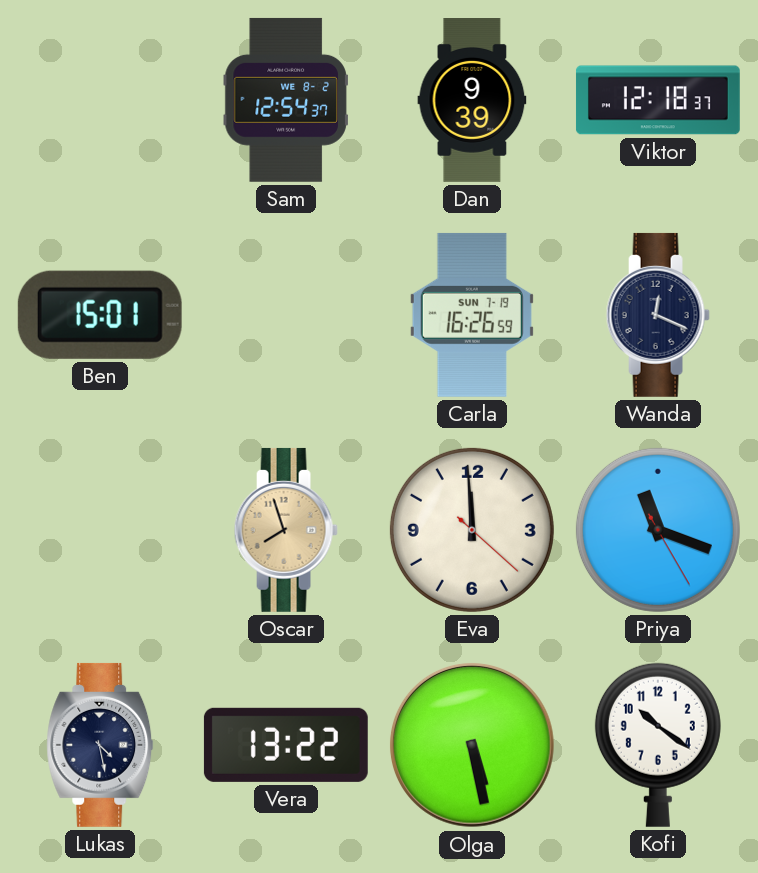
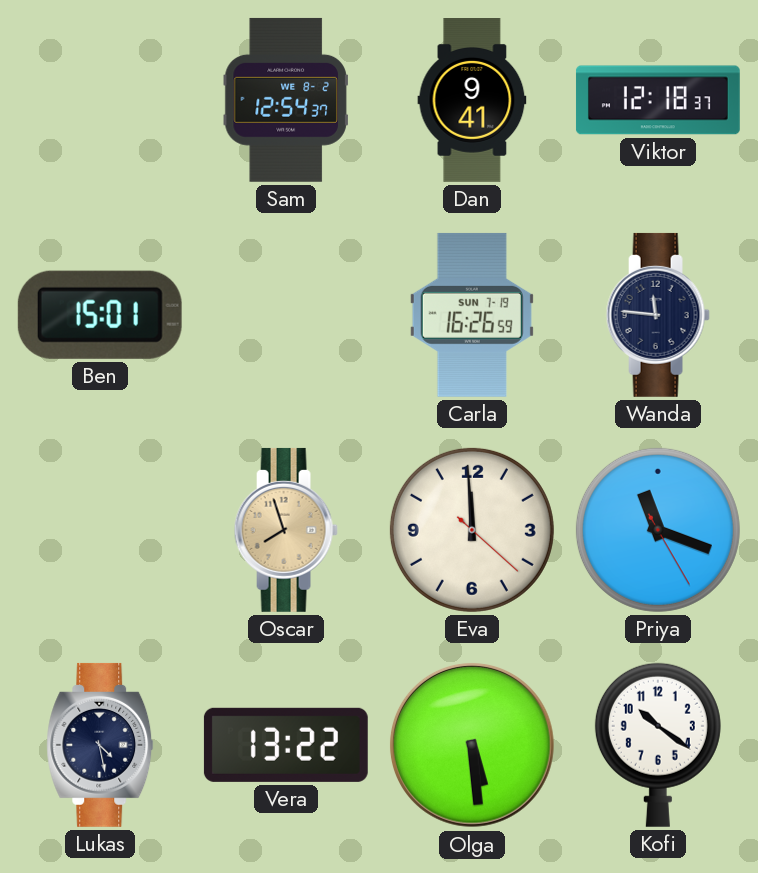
Dan: 9:39 -> 9:41
Wanda: 12:19 -> 11:46
Olga: 5:28 -> 5:29
